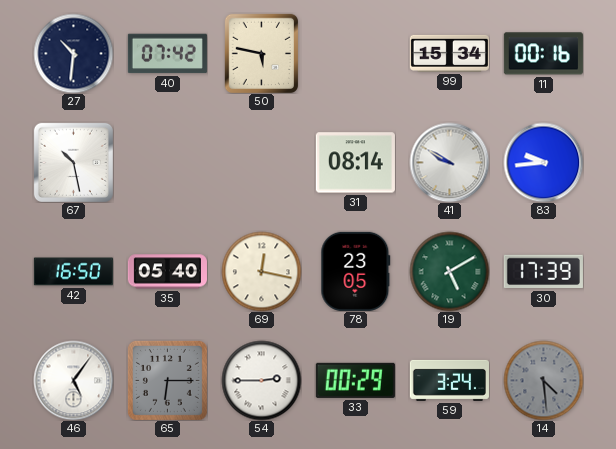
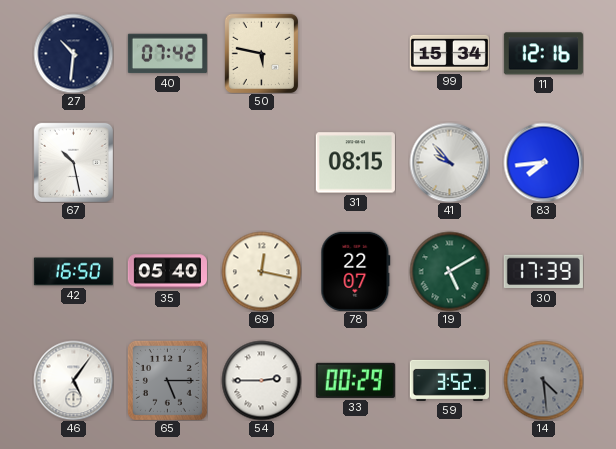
11: 00:16 -> 12:16
31: 08:14 -> 08:15
41: 9:50 -> 9:53
83: 9:44 -> 7:44
78: 23:05 -> 22:07
65: 6:15 -> 5:15
59: 3:24 -> 3:52
